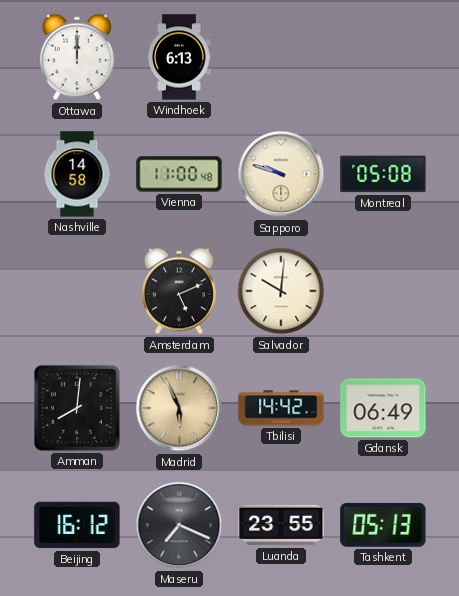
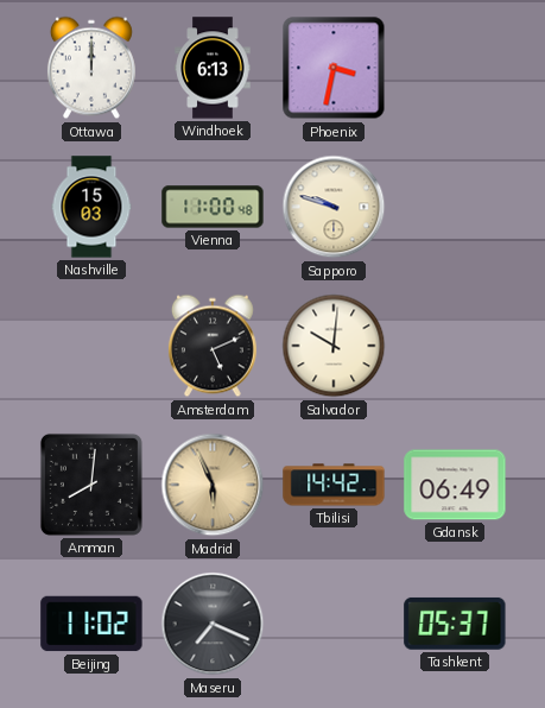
Phoenix: none -> 3:32
Nashville: 14:58 -> 15:03
Montreal: 05:08 -> none
Beijing: 16:12 -> 11:02
Luanda: 23:55 -> none
Tashkent: 05:13 -> 05:37
